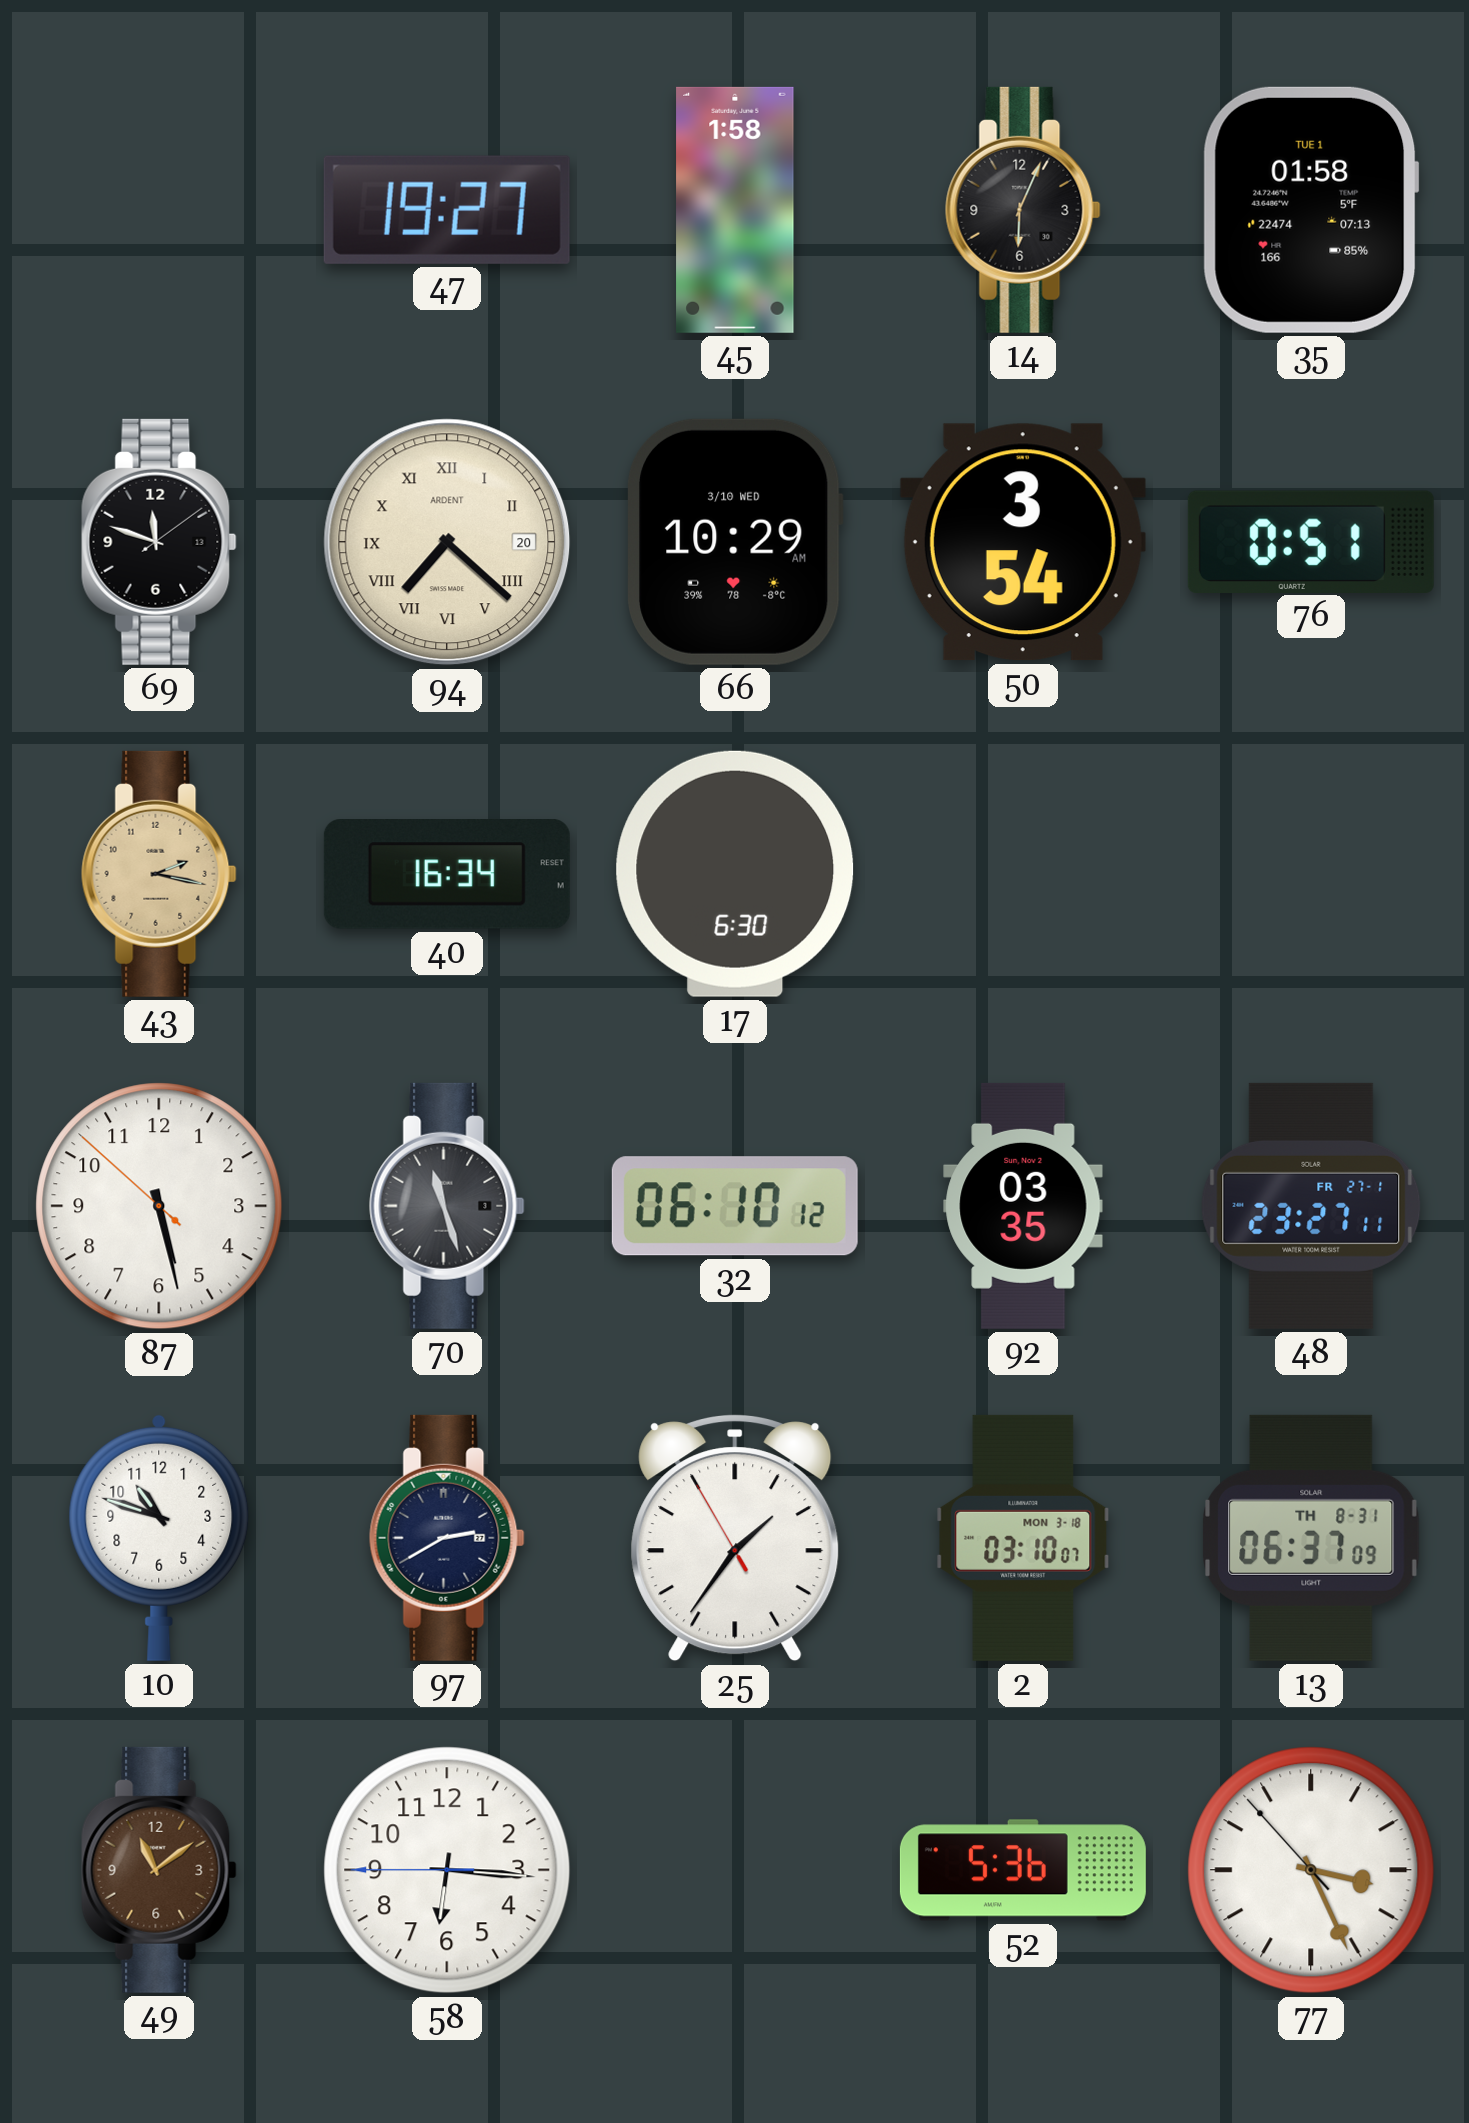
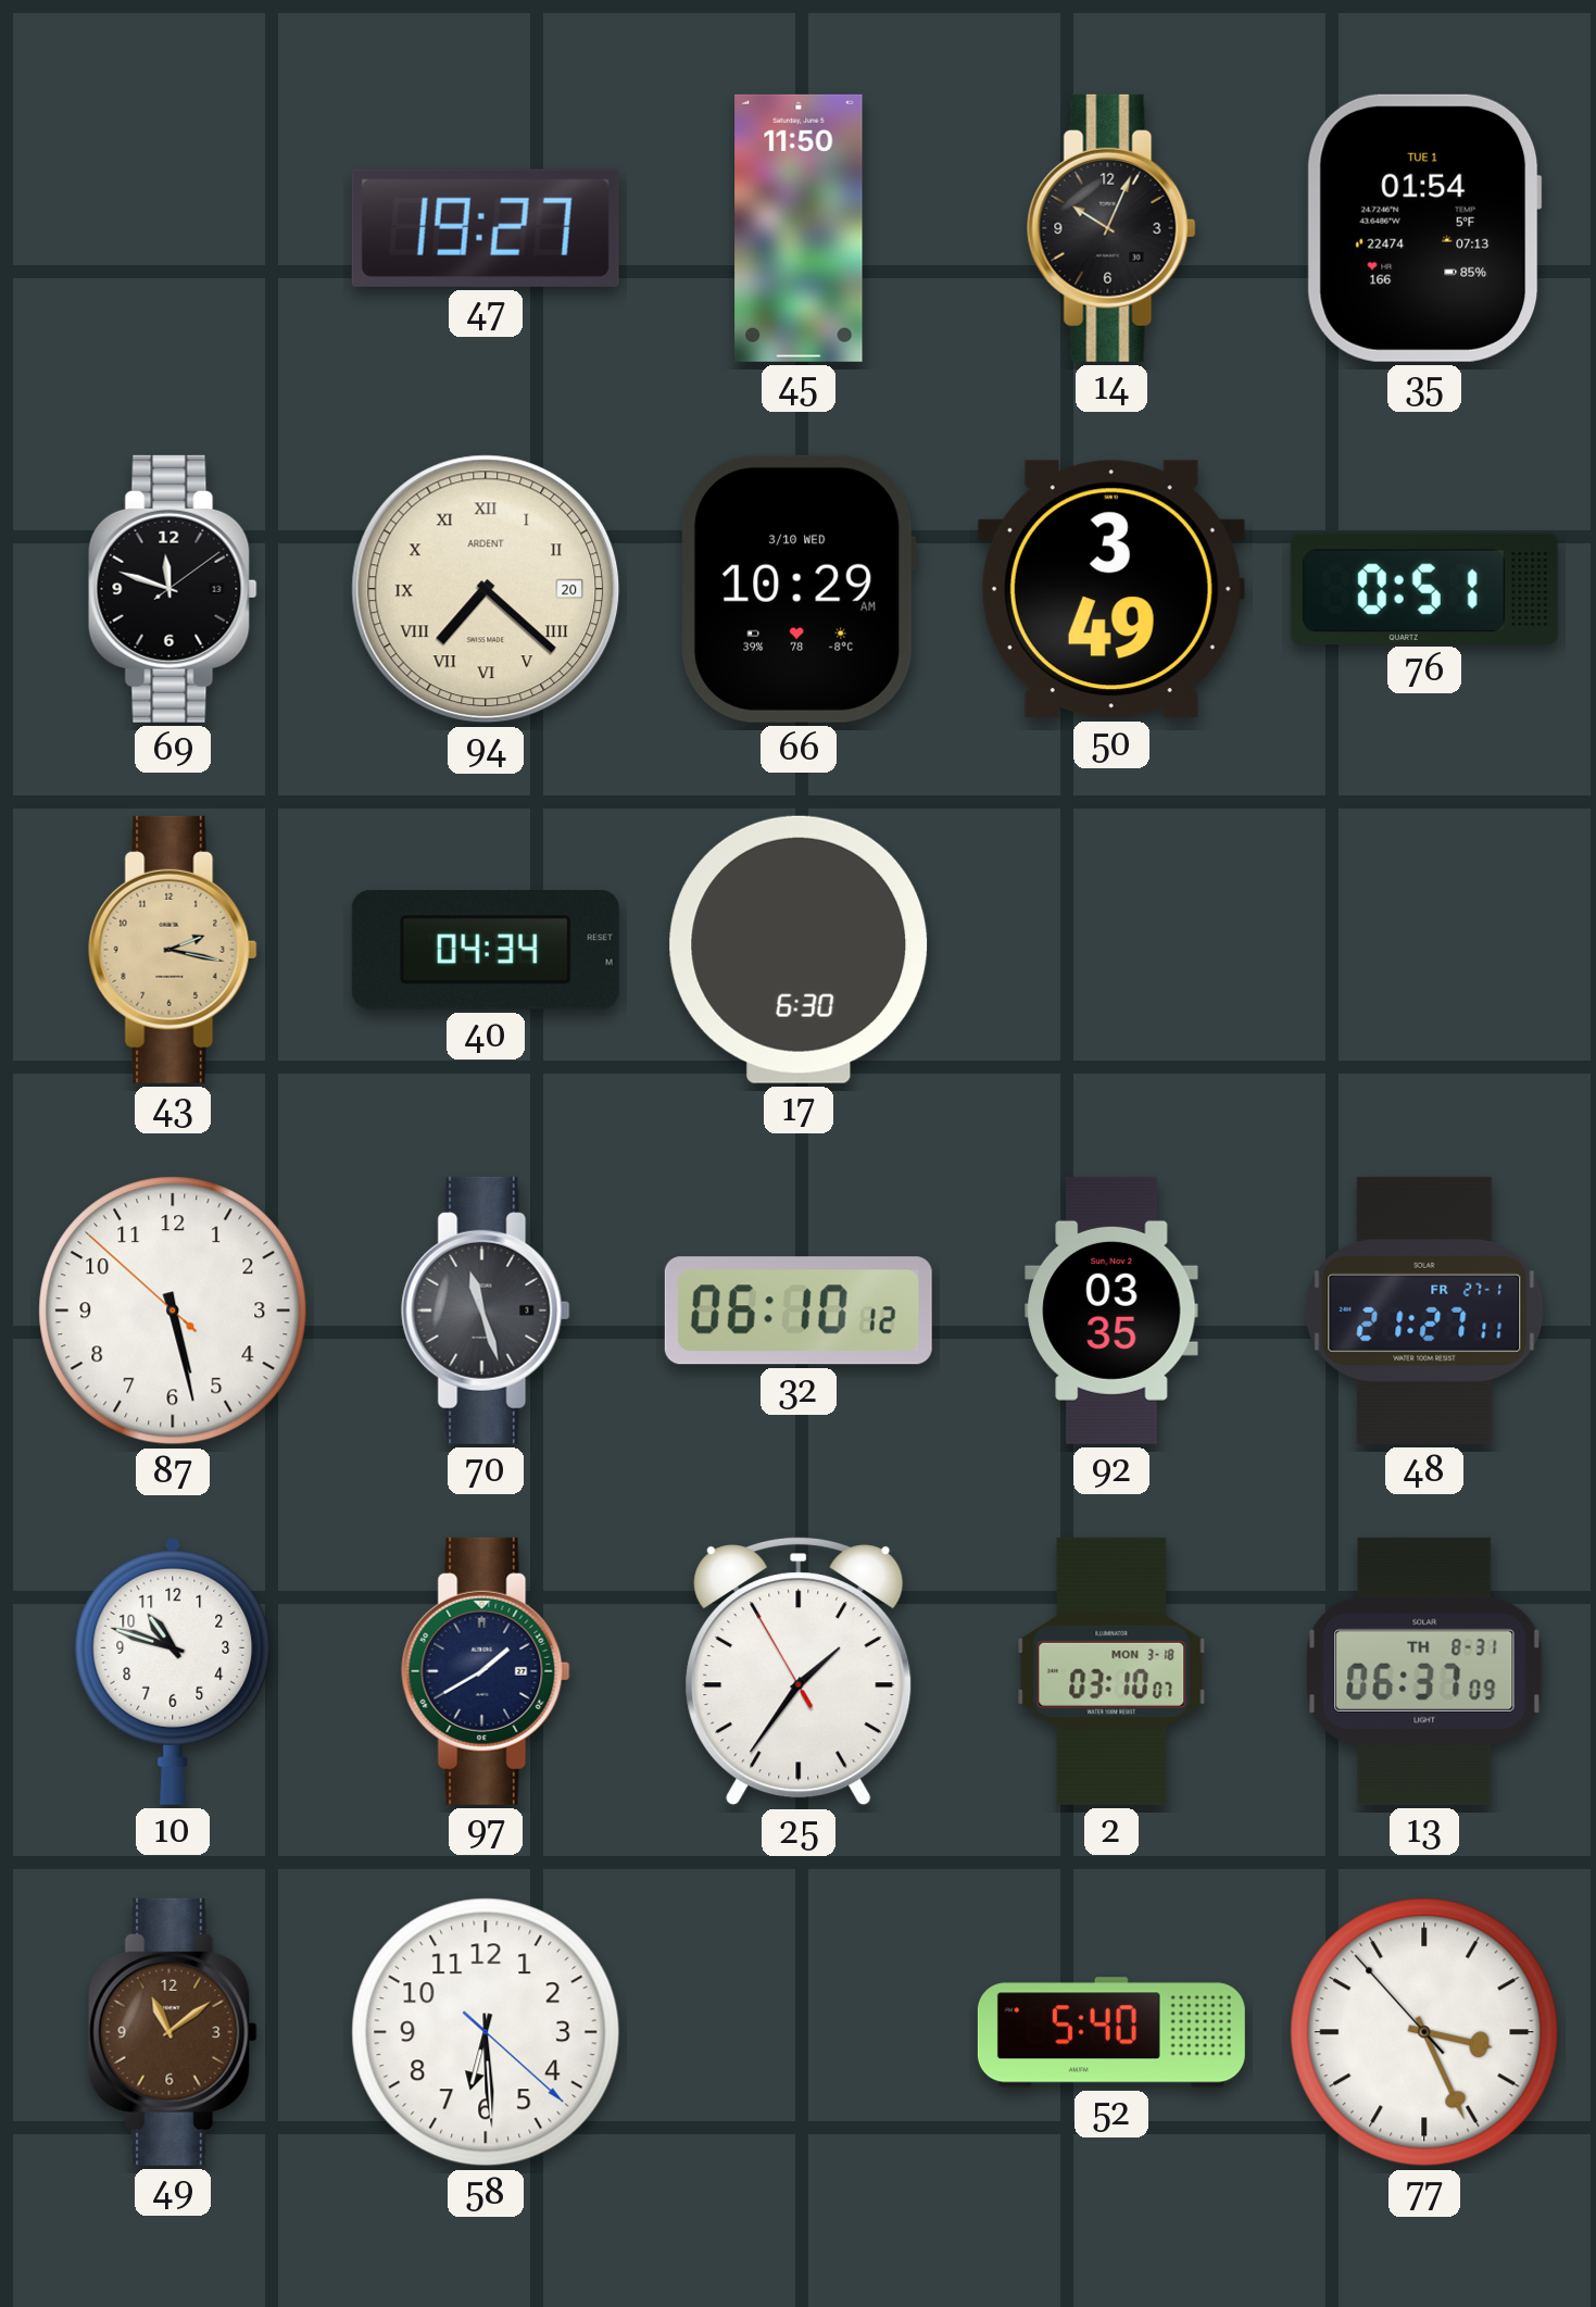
45: 1:58 -> 11:50
14: 6:04 -> 10:04
35: 01:58 -> 01:54
50: 3:54 -> 3:49
40: 16:34 -> 04:34
48: 23:27 -> 21:27
97: 2:40 -> 1:40
58: 6:15 -> 6:29
52: 5:36 -> 5:40
